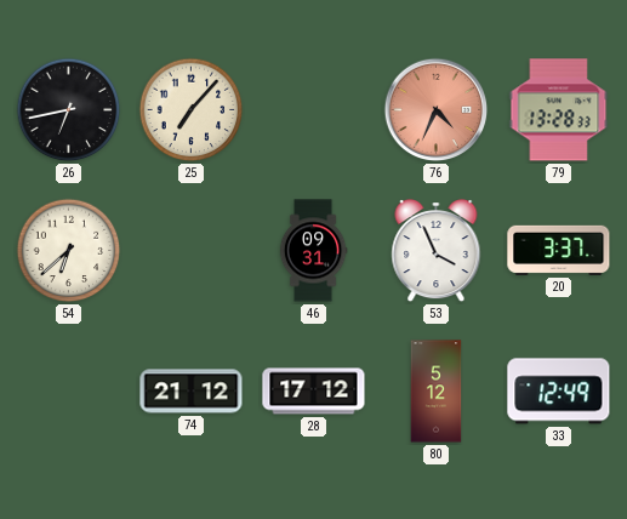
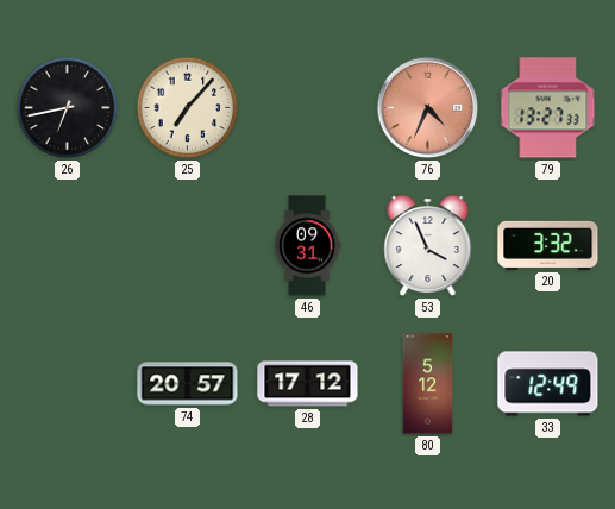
79: 13:28 -> 13:27
54: 6:38 -> none
20: 3:37 -> 3:32
74: 21:12 -> 20:57
